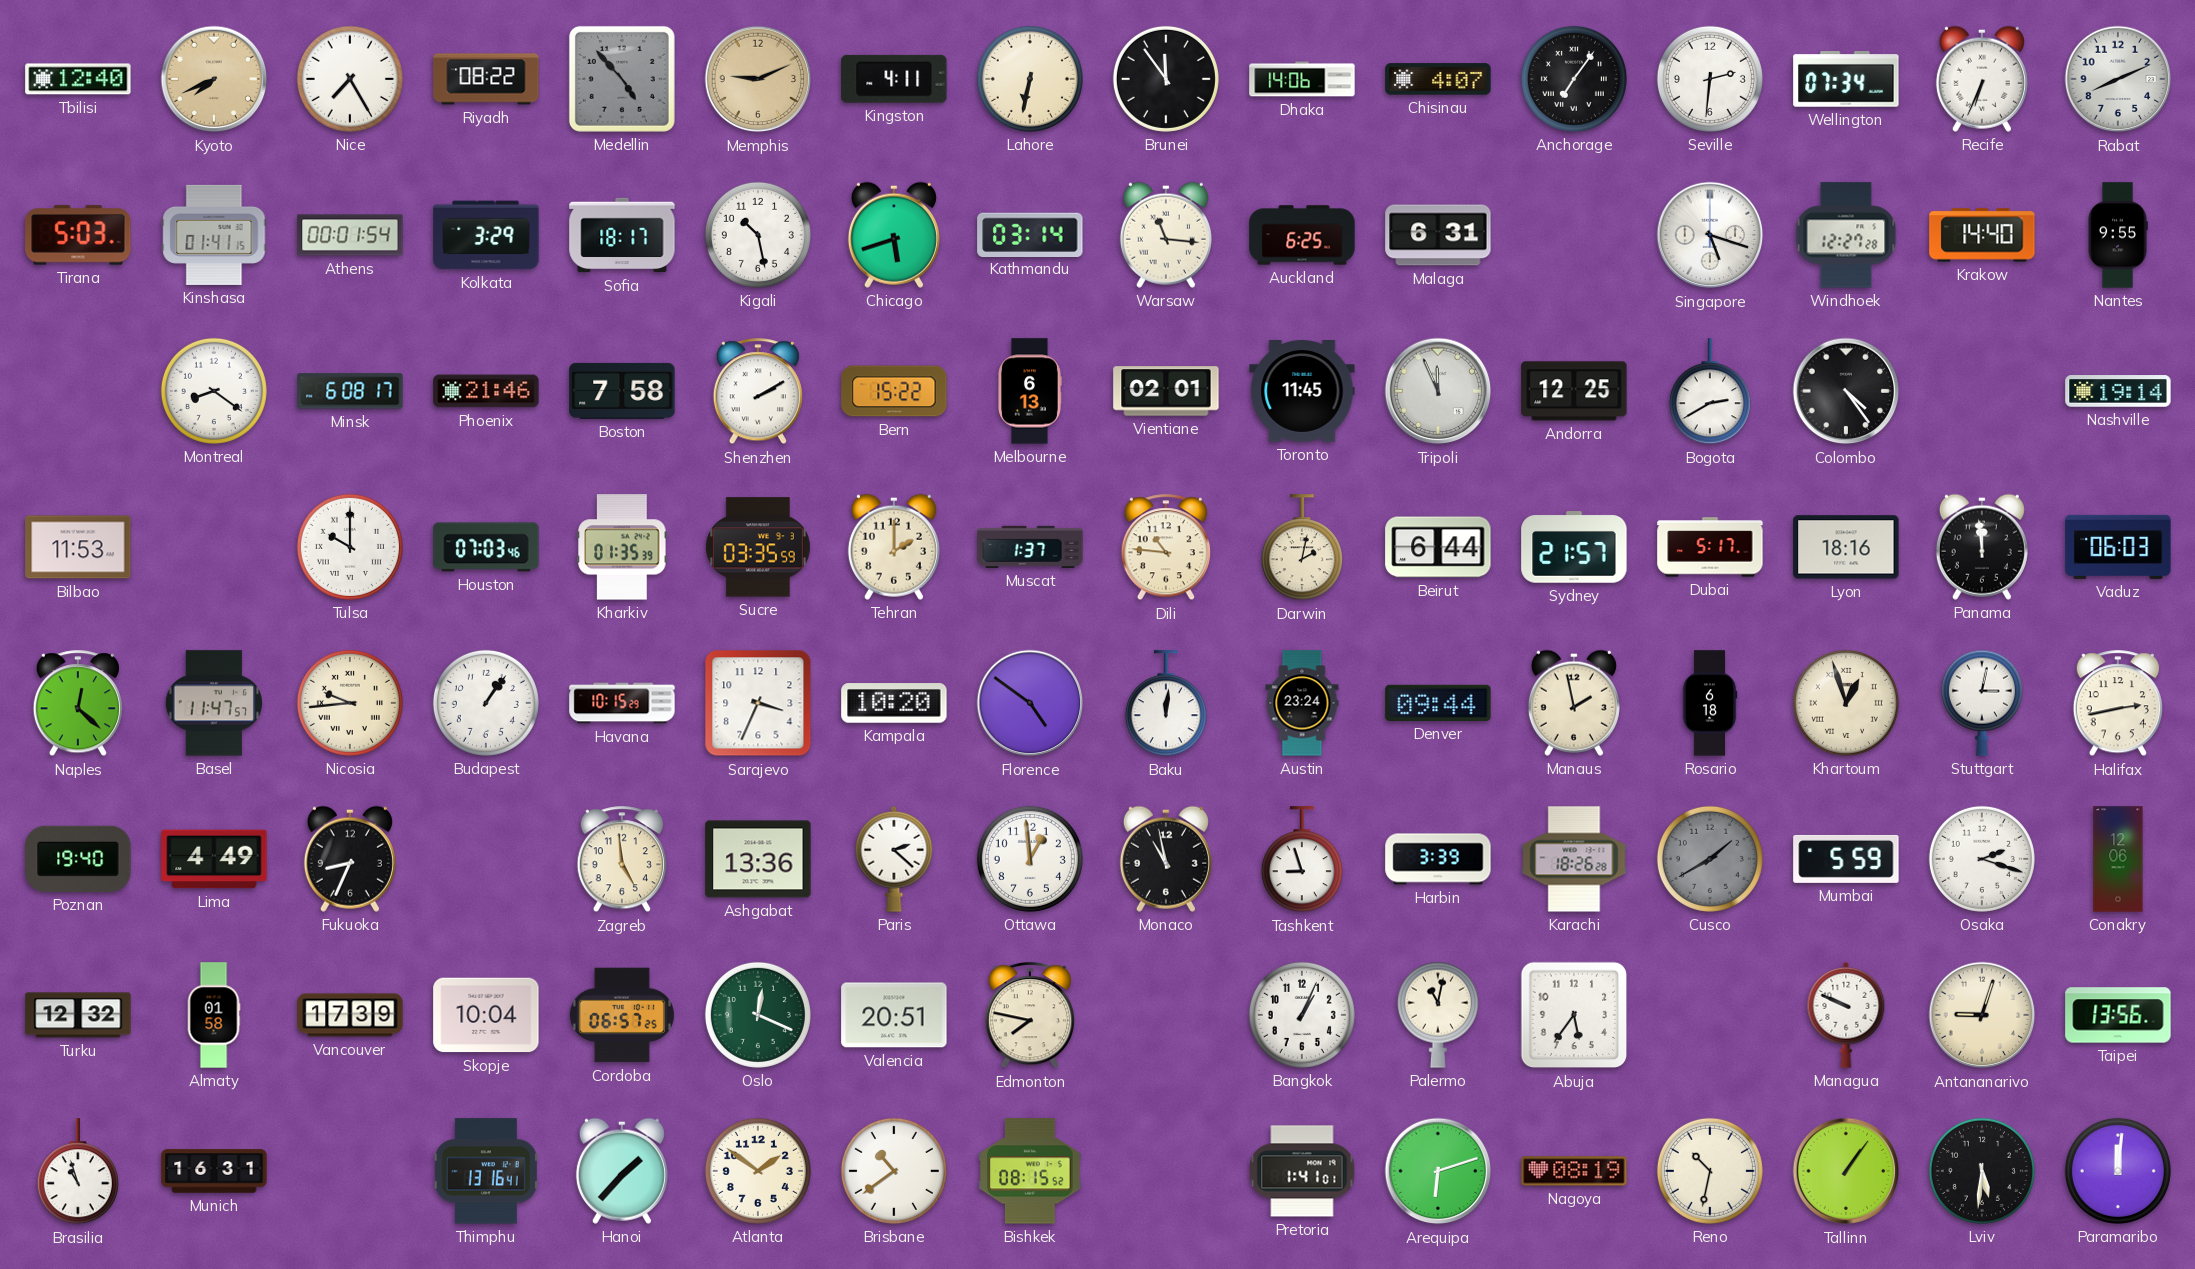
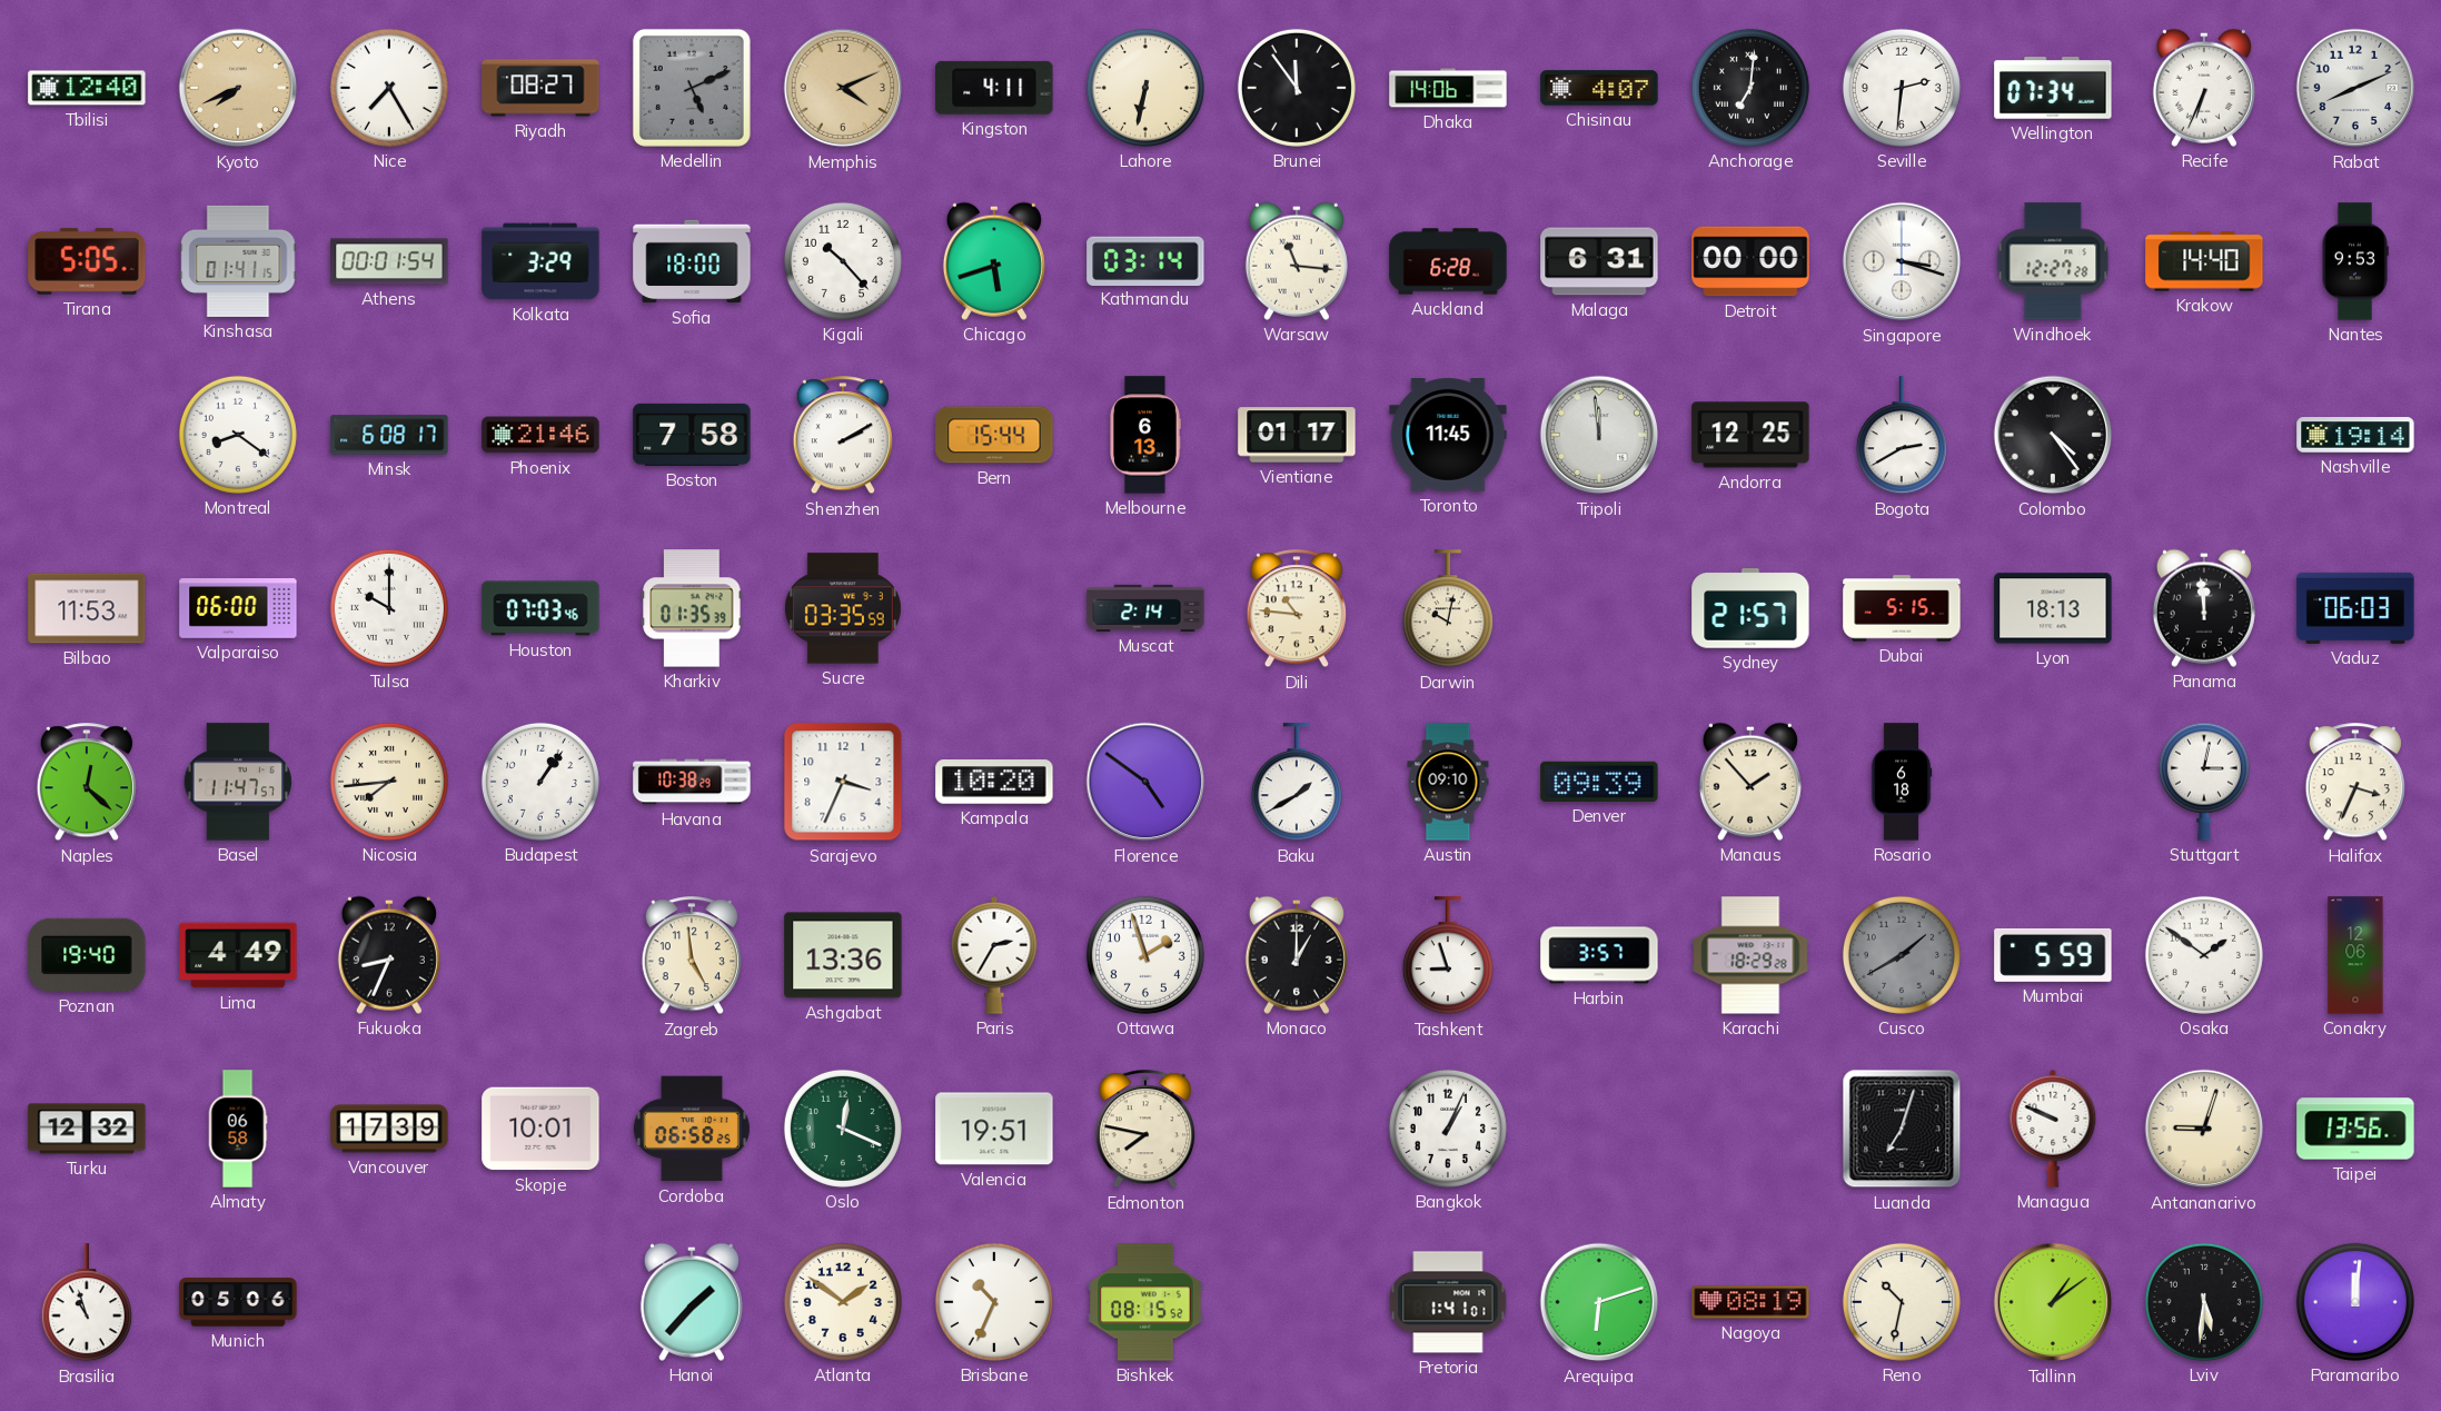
Riyadh: 08:22 -> 08:27
Medellin: 4:53 -> 5:11
Memphis: 9:11 -> 4:11
Anchorage: 7:06 -> 7:01
Tirana: 5:03 -> 5:05
Sofia: 18:17 -> 18:00
Kigali: 10:28 -> 10:23
Auckland: 6:25 -> 6:28
Detroit: none -> 00:00
Singapore: 5:18 -> 3:18
Nantes: 9:55 -> 9:53
Bern: 15:22 -> 15:44
Vientiane: 02:01 -> 01:17
Tripoli: 11:56 -> 11:59
Valparaiso: none -> 06:00
Tehran: 2:00 -> none
Muscat: 1:37 -> 2:14
Darwin: 2:02 -> 10:02
Beirut: 6:44 -> none
Dubai: 5:17 -> 5:15
Lyon: 18:16 -> 18:13
Nicosia: 9:44 -> 7:44
Havana: 10:15 -> 10:38
Baku: 12:01 -> 1:40
Austin: 23:24 -> 09:10
Denver: 09:44 -> 09:39
Manaus: 1:58 -> 1:53
Khartoum: 12:57 -> none
Halifax: 2:43 -> 3:34
Paris: 2:22 -> 2:35
Ottawa: 12:59 -> 1:57
Monaco: 10:58 -> 1:00
Harbin: 3:39 -> 3:57
Karachi: 18:26 -> 18:29
Osaka: 2:18 -> 1:51
Almaty: 01:58 -> 06:58
Skopje: 10:04 -> 10:01
Cordoba: 06:57 -> 06:58
Valencia: 20:51 -> 19:51
Palermo: 11:02 -> none
Abuja: 5:36 -> none
Luanda: none -> 7:03
Munich: 16:31 -> 05:06
Thimphu: 13:16 -> none
Brisbane: 10:39 -> 10:34
Tallinn: 1:06 -> 1:09
